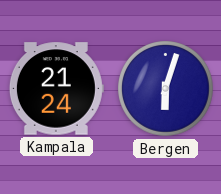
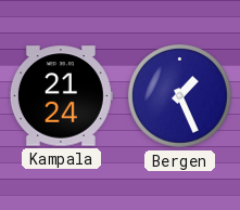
Bergen: 6:03 -> 1:26
